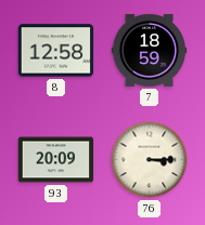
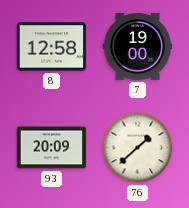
7: 18:59 -> 19:00
76: 3:15 -> 1:38
